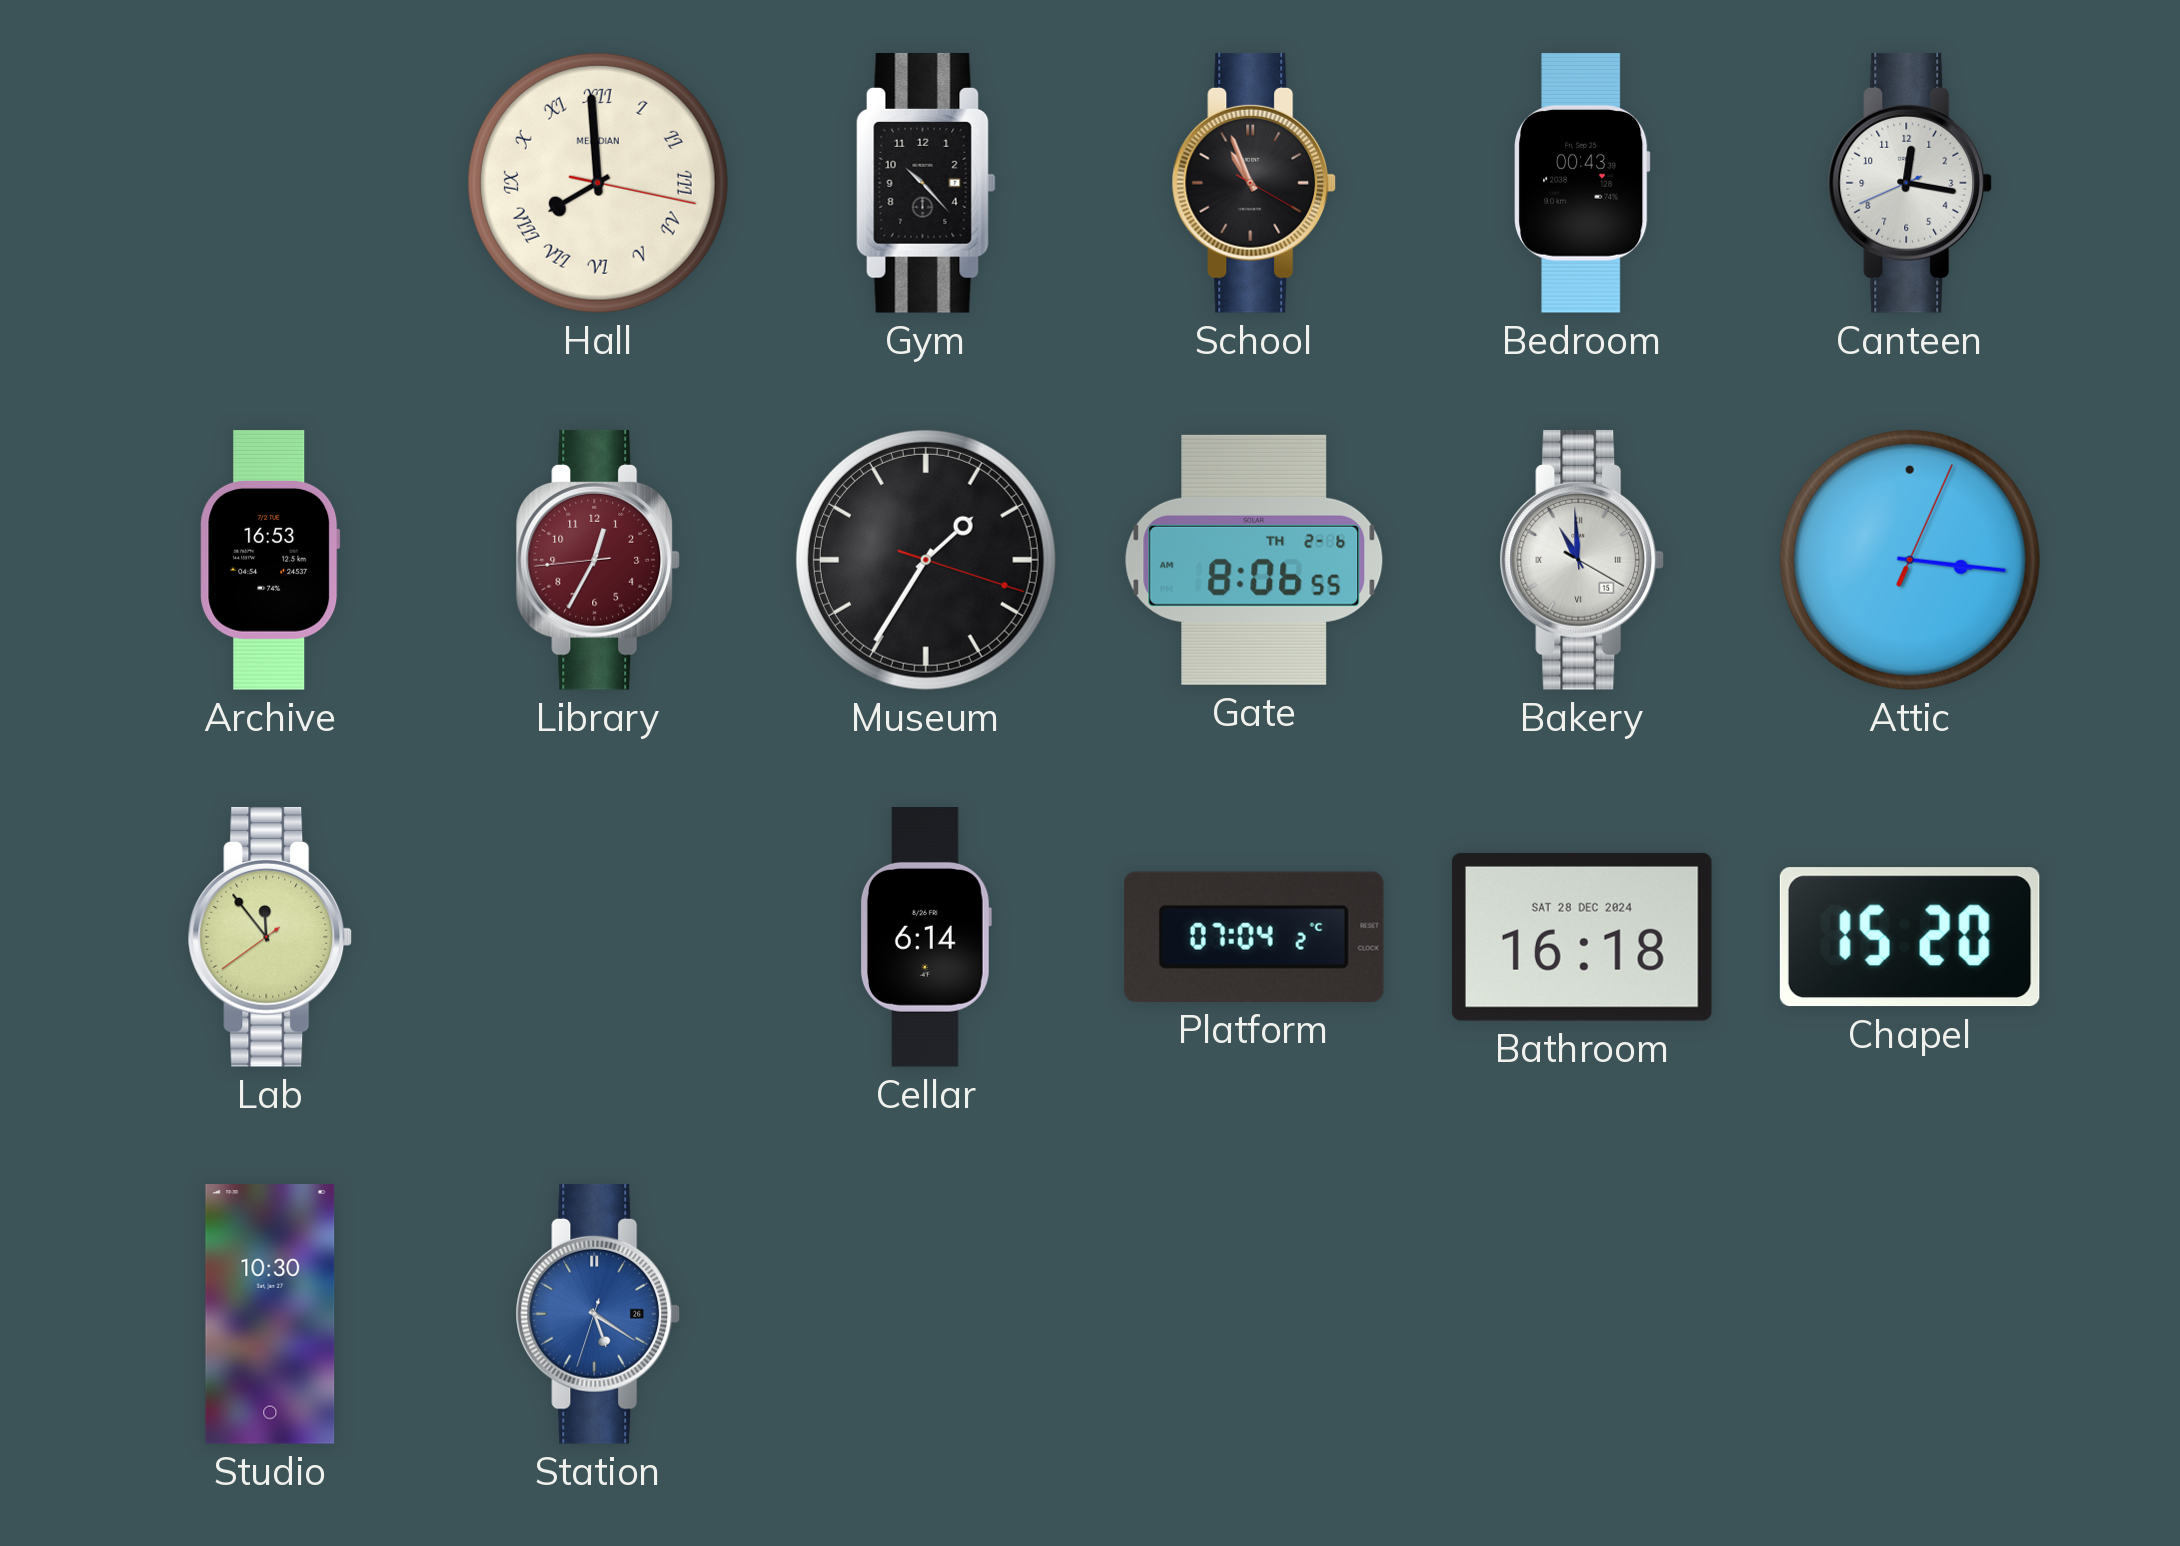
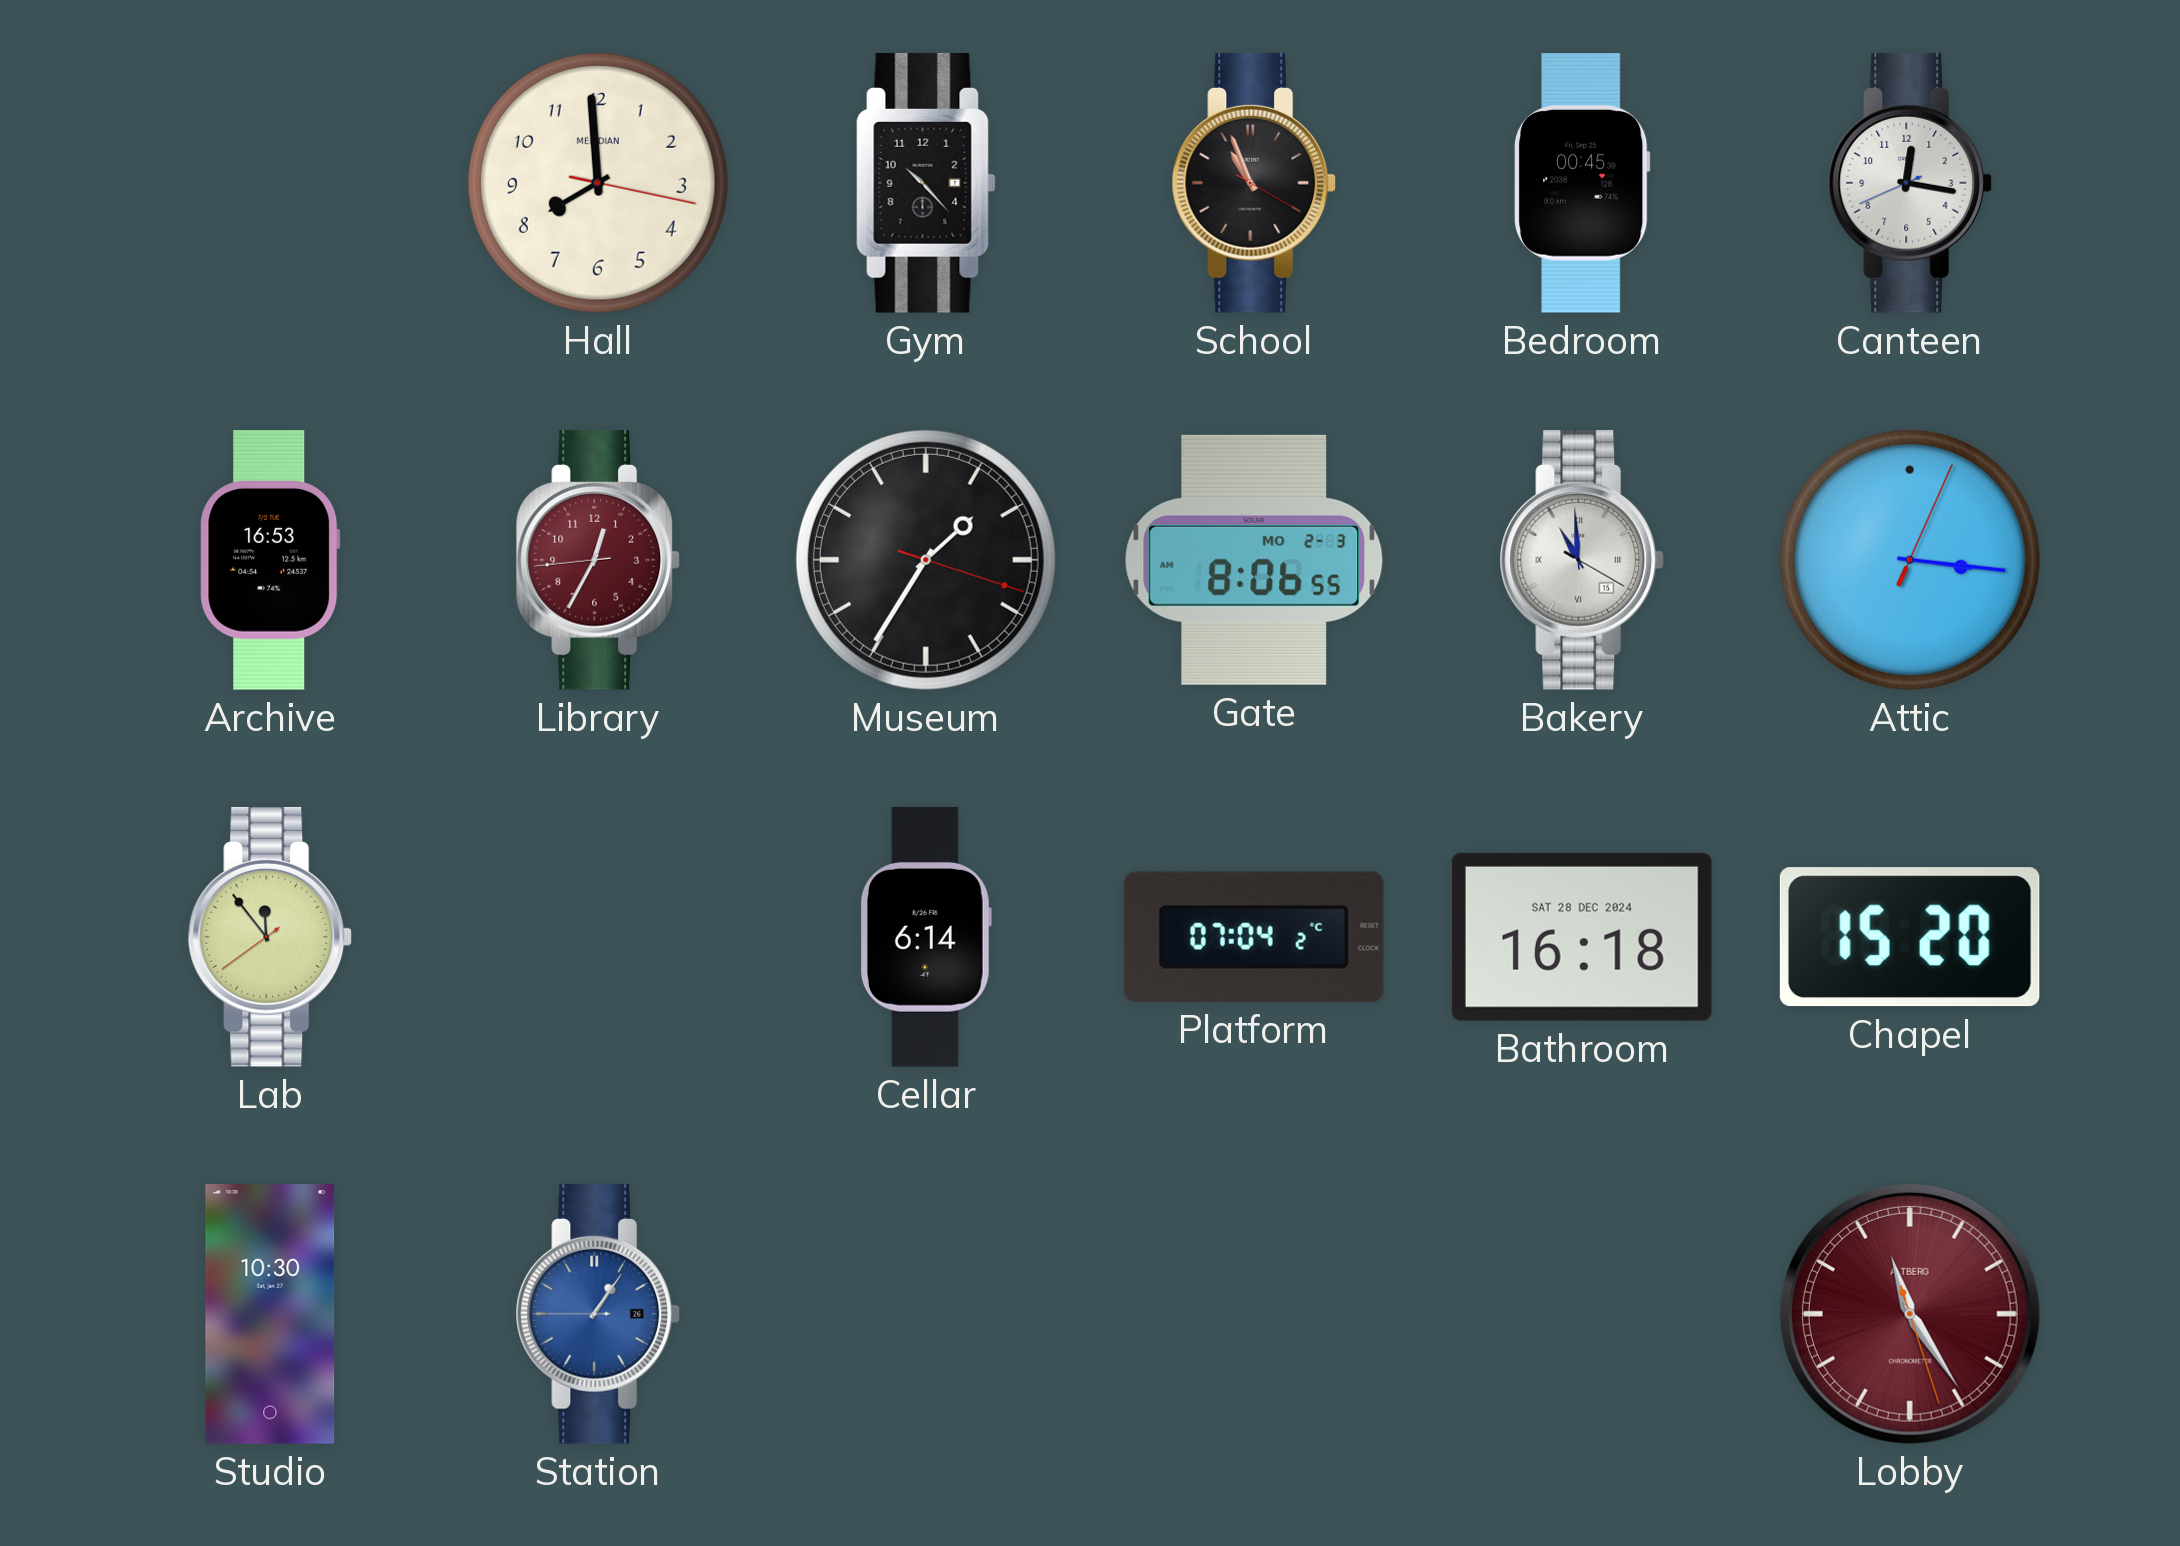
Hall numerals: Roman -> Arabic
Bedroom: 00:43 -> 00:45
Gate date: TH 2-6 -> MO 2-3
Station: 5:20 -> 1:05
Lobby: none -> 11:24
